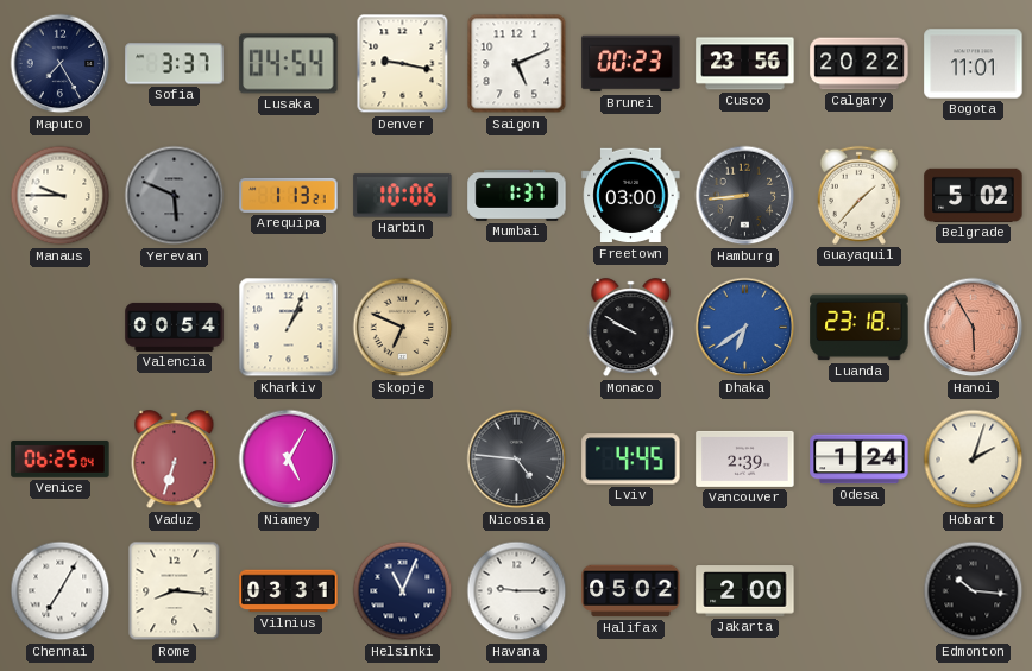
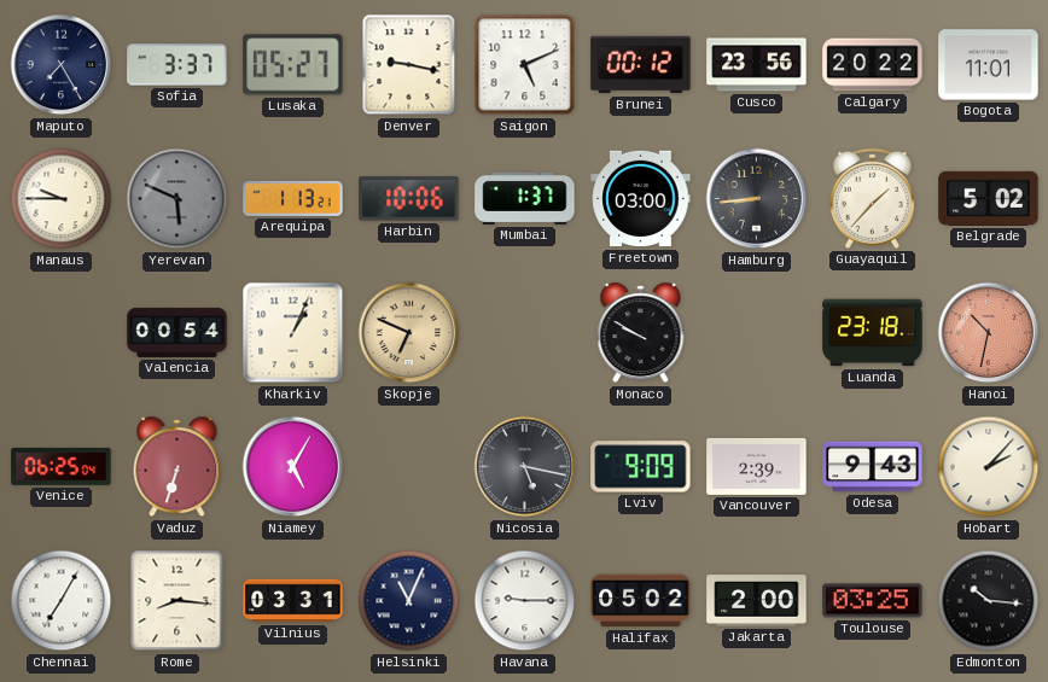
Lusaka: 04:54 -> 05:27
Brunei: 00:23 -> 00:12
Dhaka: 6:39 -> none
Hanoi: 5:55 -> 10:32
Nicosia: 4:46 -> 5:17
Lviv: 4:45 -> 9:09
Odesa: 1:24 -> 9:43
Hobart: 2:03 -> 2:07
Toulouse: none -> 03:25
